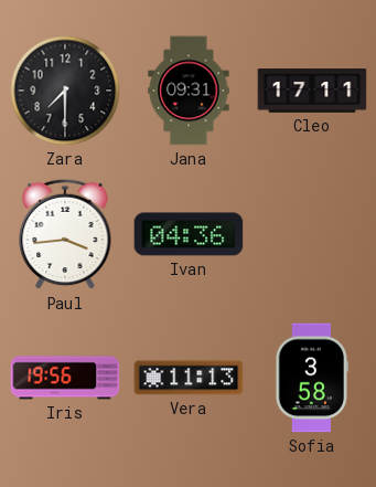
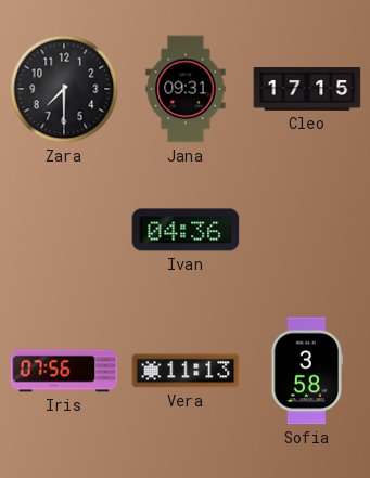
Cleo: 17:11 -> 17:15
Paul: 3:44 -> none
Iris: 19:56 -> 07:56
